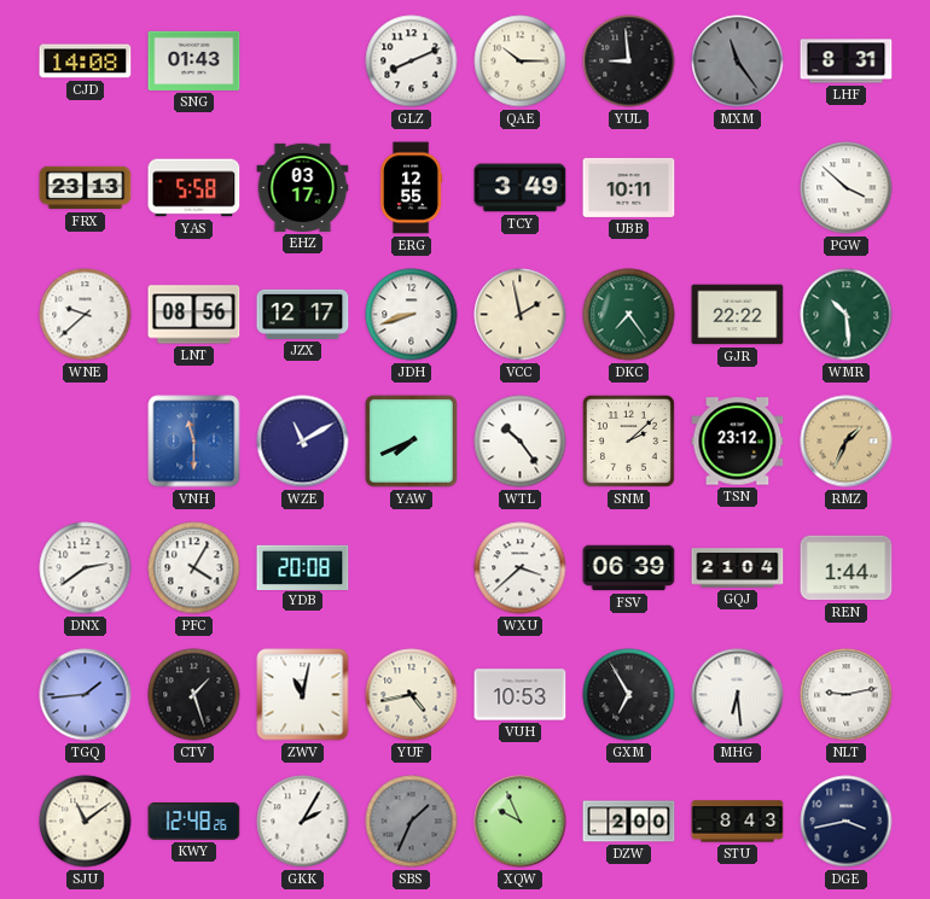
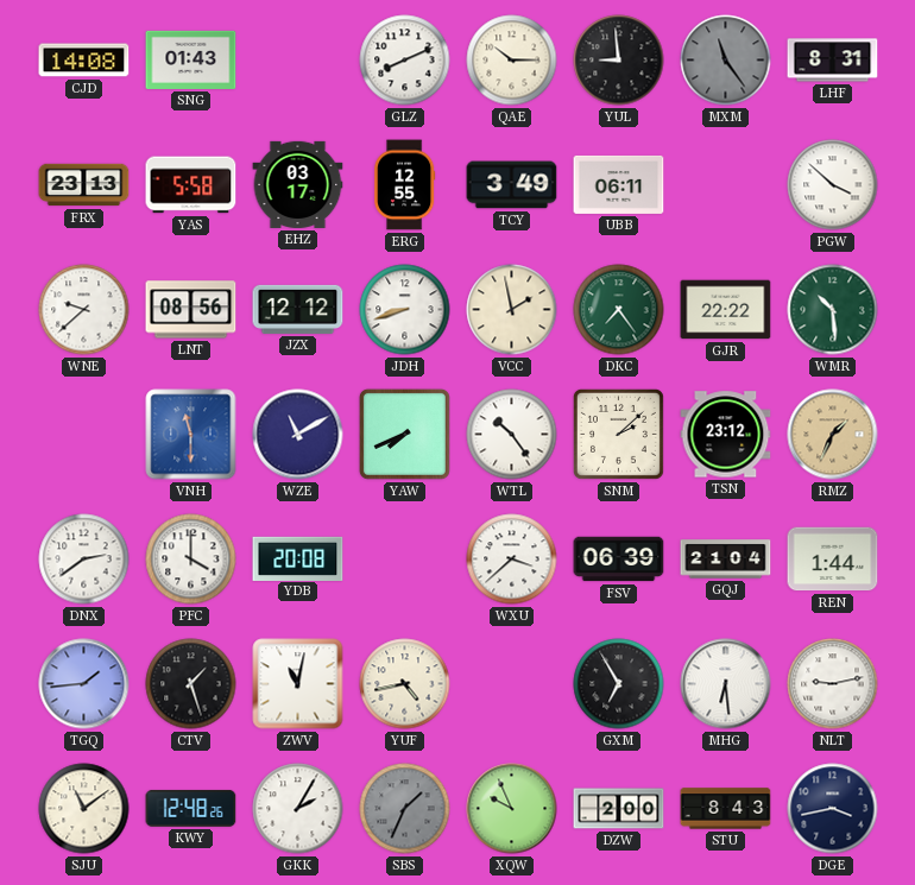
UBB: 10:11 -> 06:11
JZX: 12:17 -> 12:12
PFC: 4:05 -> 4:00
VUH: 10:53 -> none
